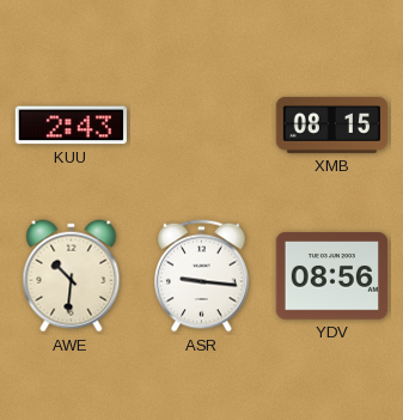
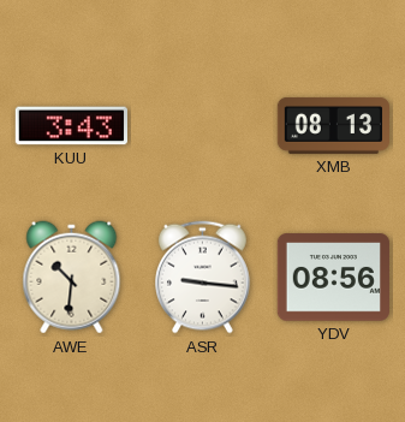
KUU: 2:43 -> 3:43
XMB: 08:15 -> 08:13
